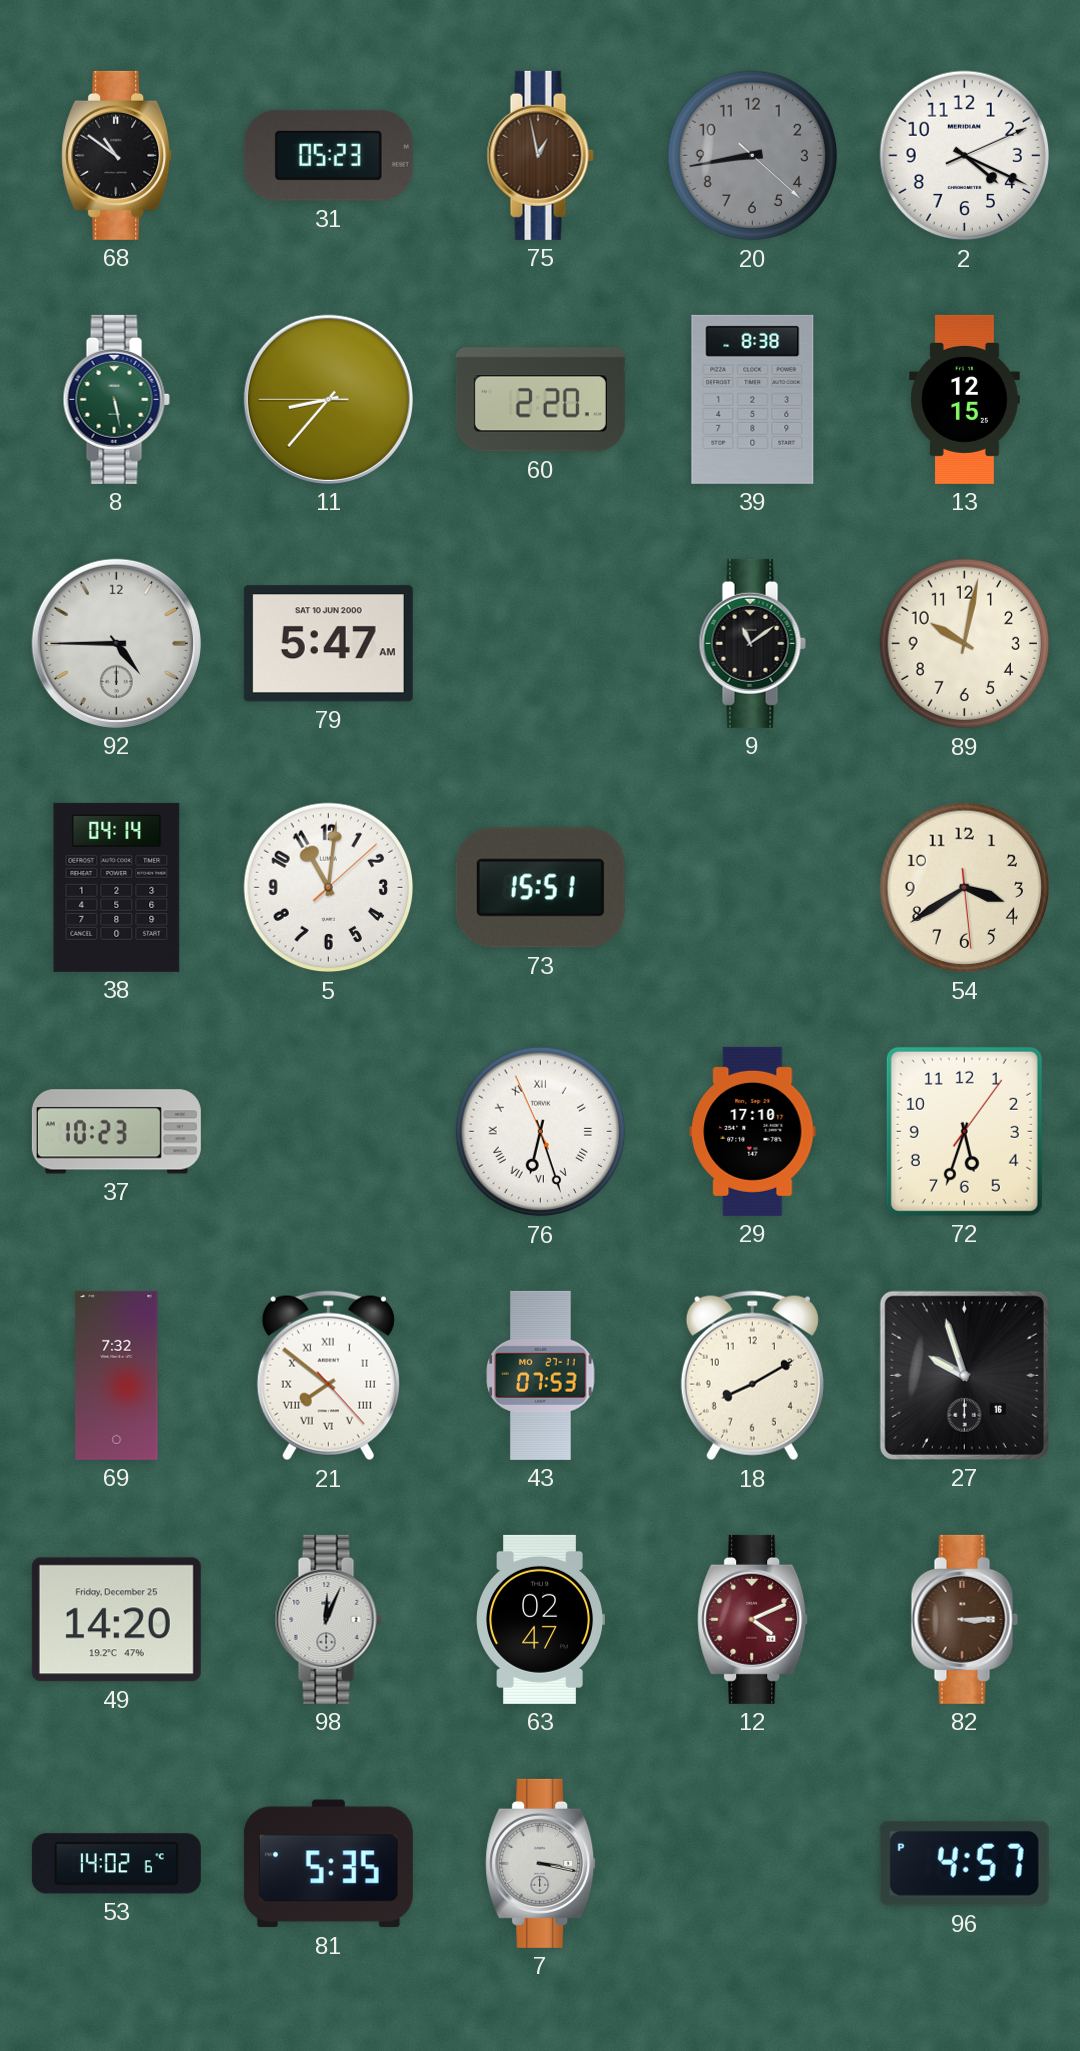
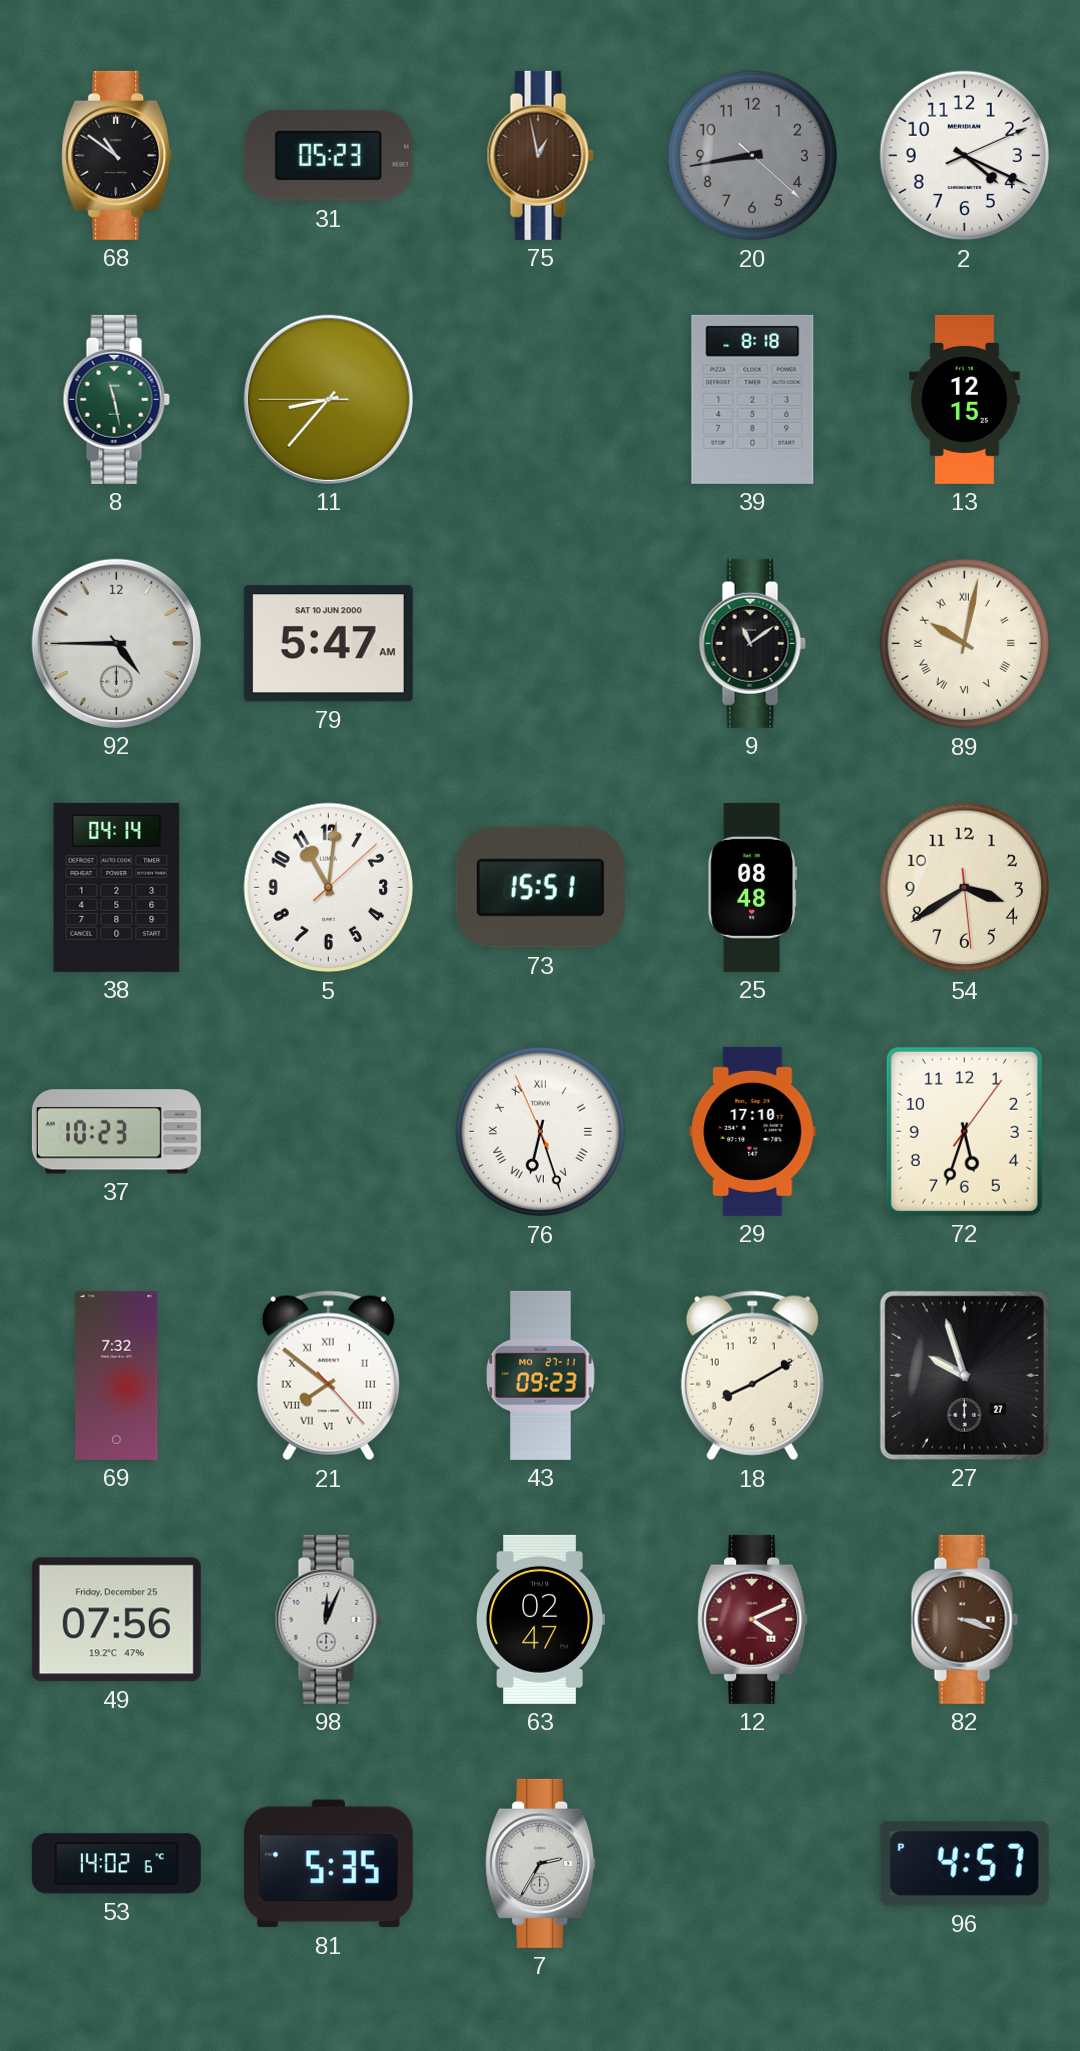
8: 5:28 -> 11:28
60: 2:20 -> none
39: 8:38 -> 8:18
89 numerals: Arabic -> Roman
25: none -> 08:48
43: 07:53 -> 09:23
27 date: 16 -> 27
49: 14:20 -> 07:56
82: 3:15 -> 3:18
7: 3:17 -> 2:35
